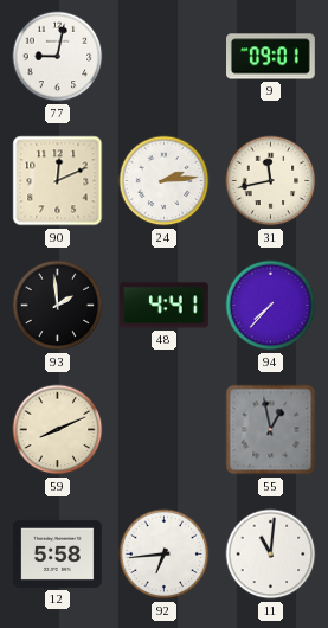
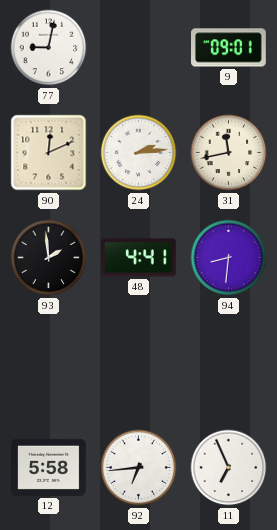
94: 7:37 -> 8:31
59: 8:11 -> none
55: 12:58 -> none
11: 11:01 -> 6:56
